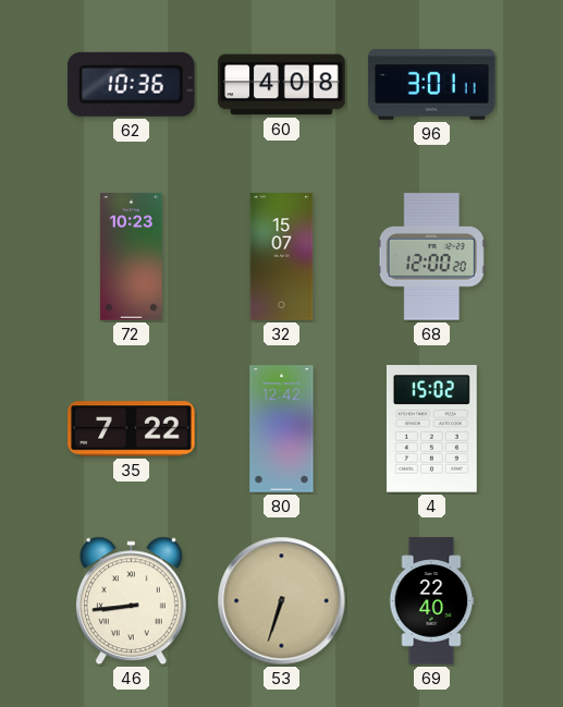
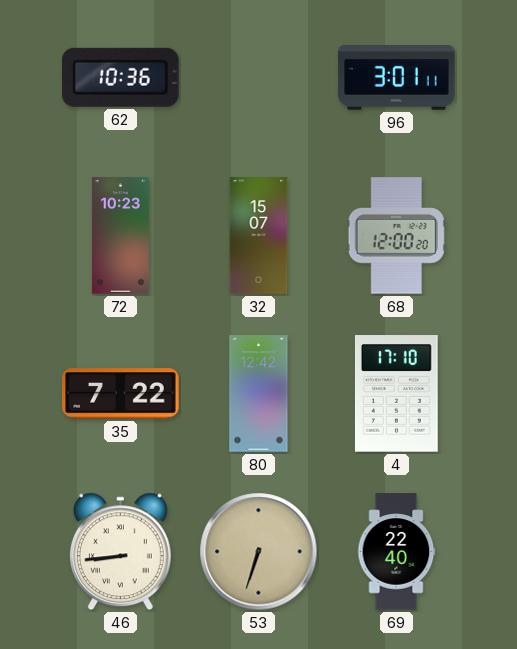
60: 4:08 -> none
4: 15:02 -> 17:10
